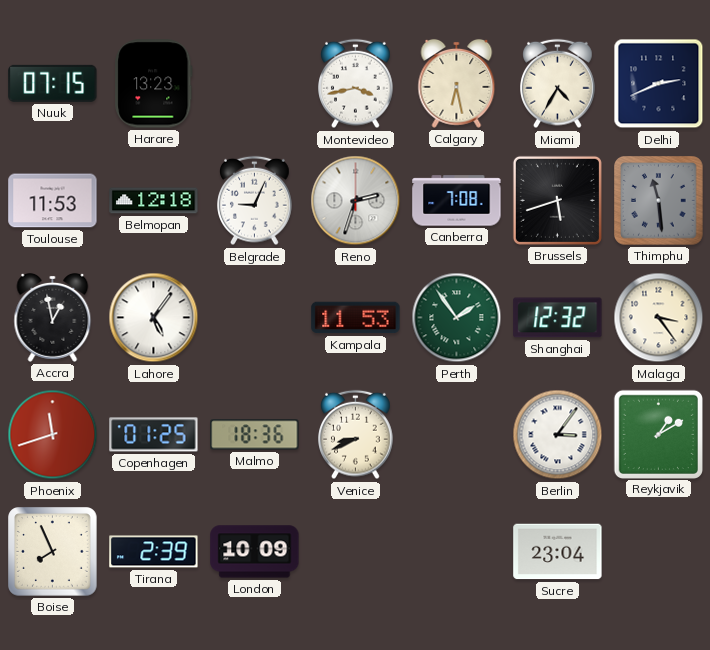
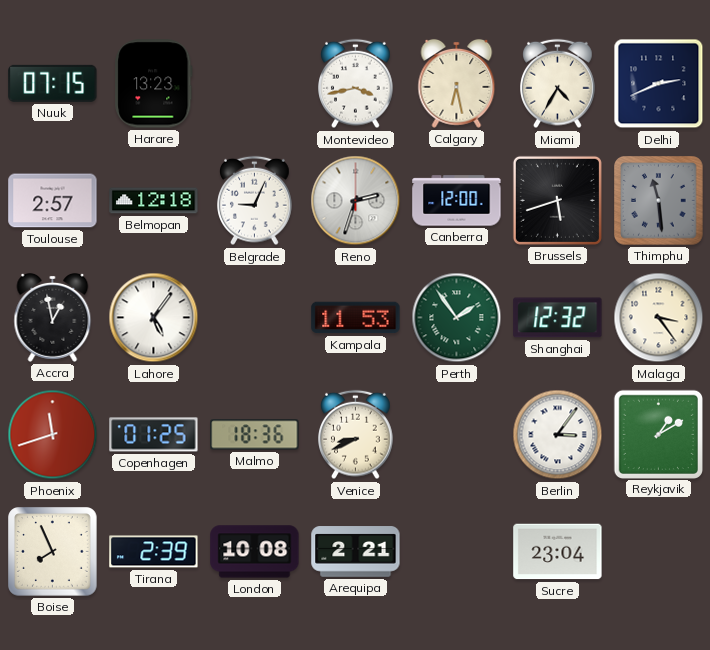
Toulouse: 11:53 -> 2:57
Canberra: 7:08 -> 12:00
London: 10:09 -> 10:08
Arequipa: none -> 2:21
